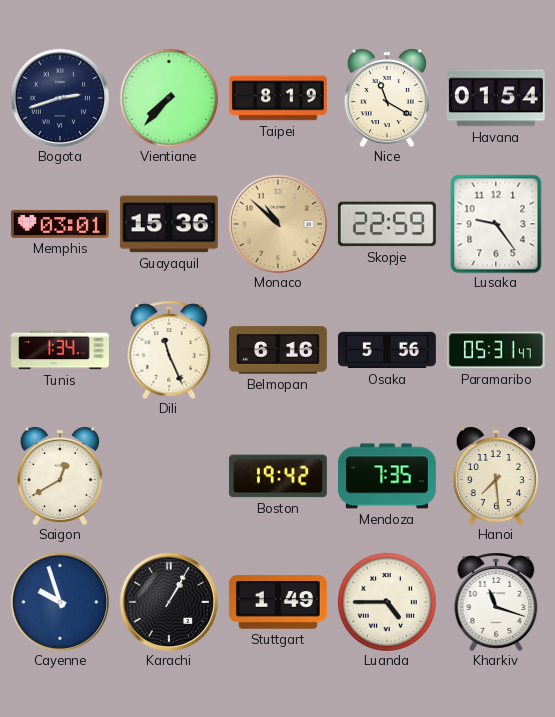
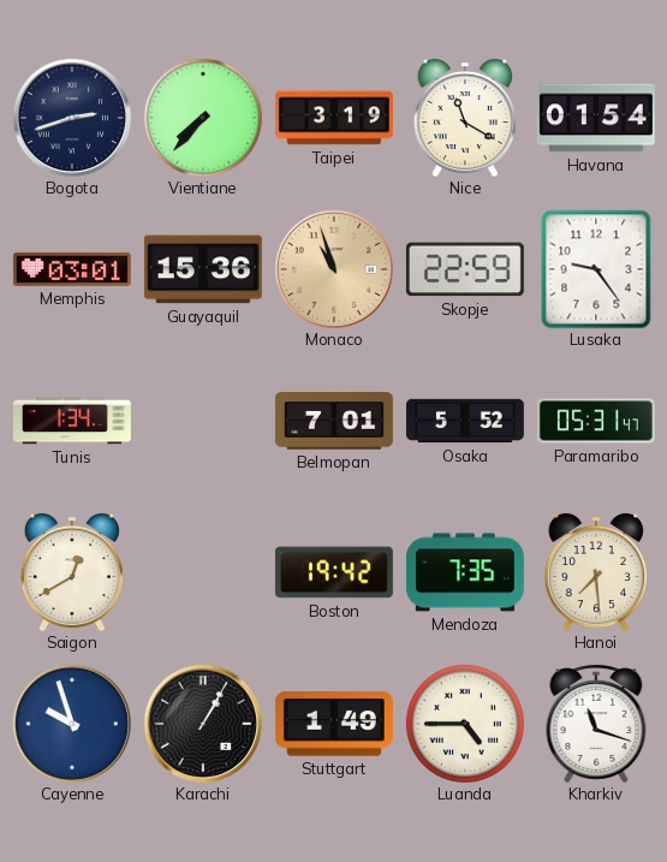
Taipei: 8:19 -> 3:19
Monaco: 10:52 -> 10:57
Dili: 11:26 -> none
Belmopan: 6:16 -> 7:01
Osaka: 5:56 -> 5:52
